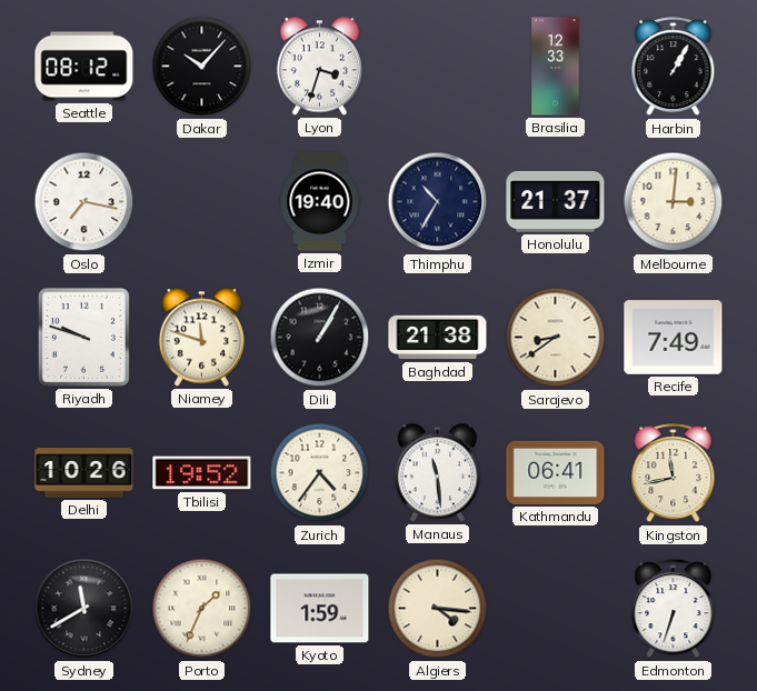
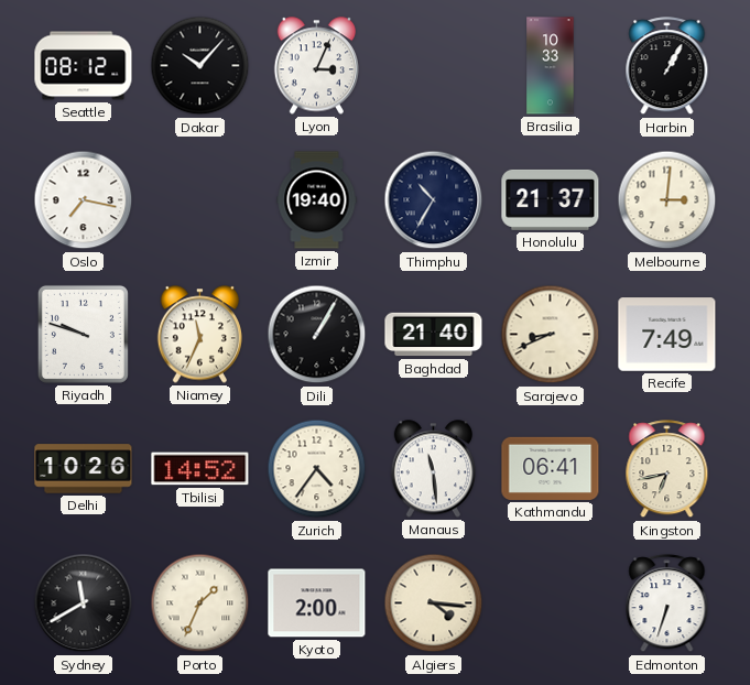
Lyon: 3:33 -> 3:04
Brasilia: 12:33 -> 10:33
Niamey: 11:48 -> 11:34
Baghdad: 21:38 -> 21:40
Sarajevo: 8:39 -> 8:41
Tbilisi: 19:52 -> 14:52
Kingston: 11:43 -> 6:43
Kyoto: 1:59 -> 2:00
